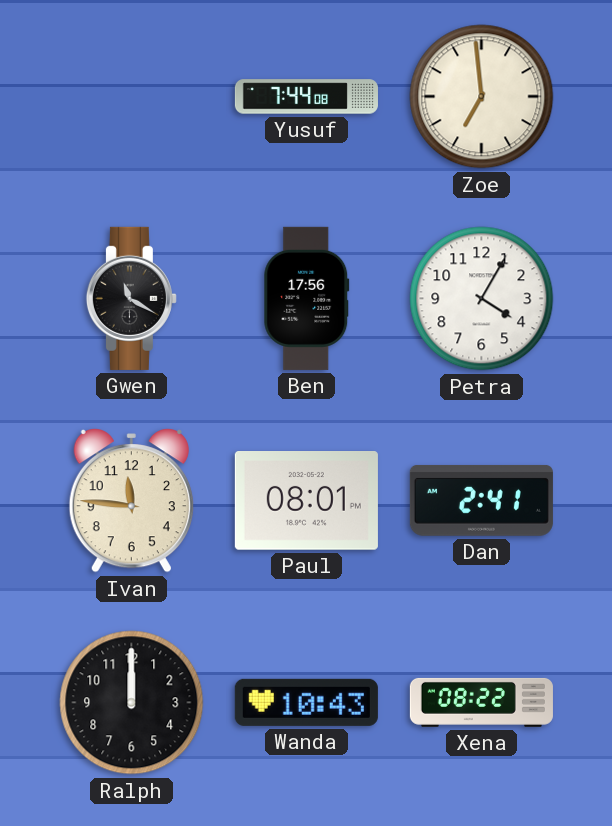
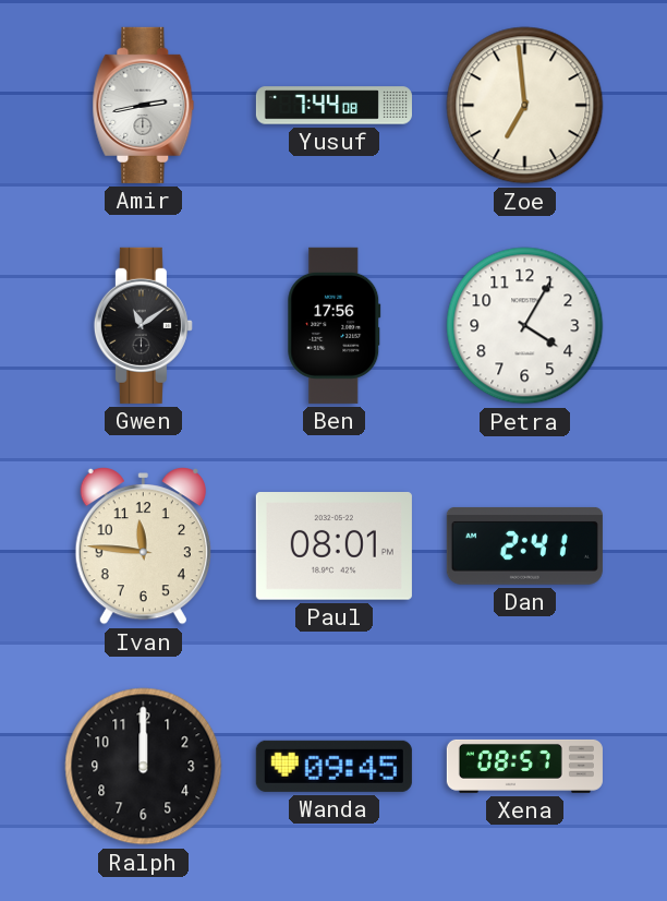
Amir: none -> 2:43
Gwen: 11:20 -> 11:09
Wanda: 10:43 -> 09:45
Xena: 08:22 -> 08:57
